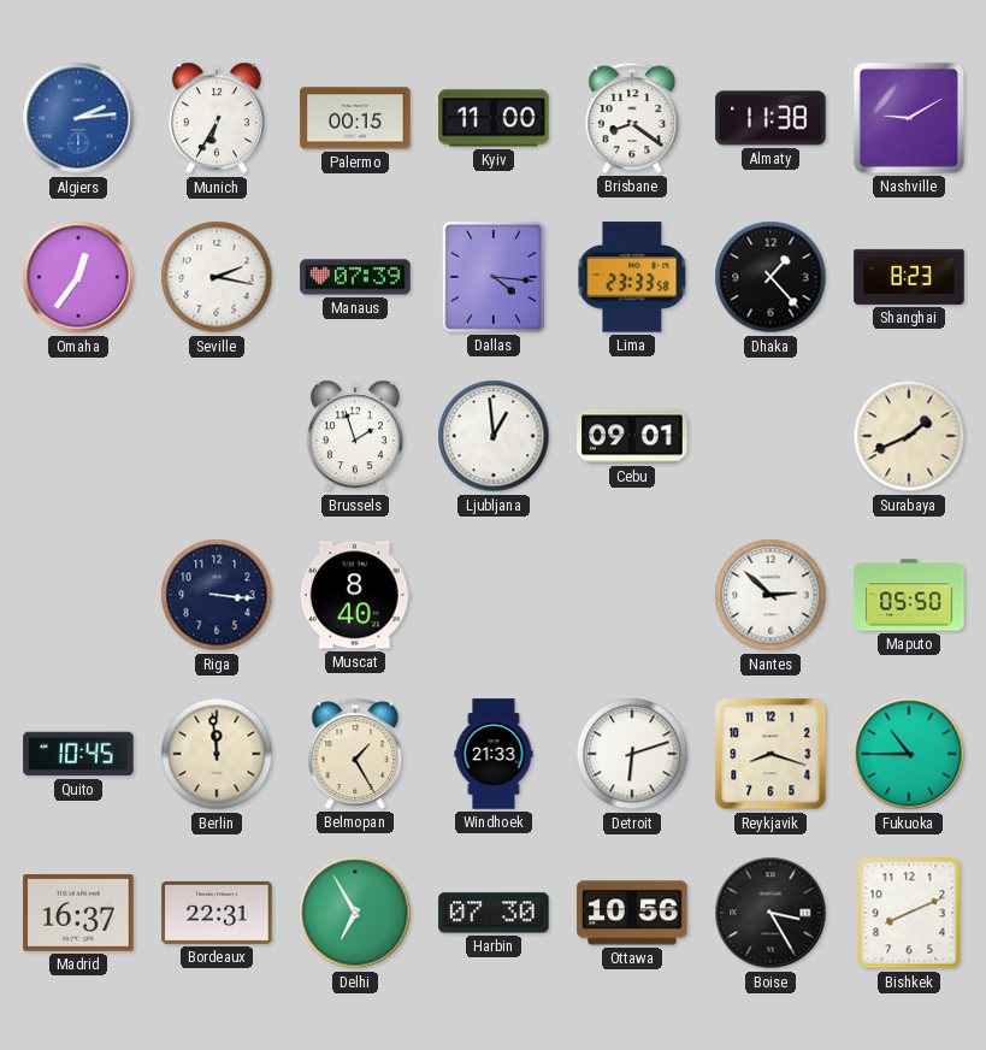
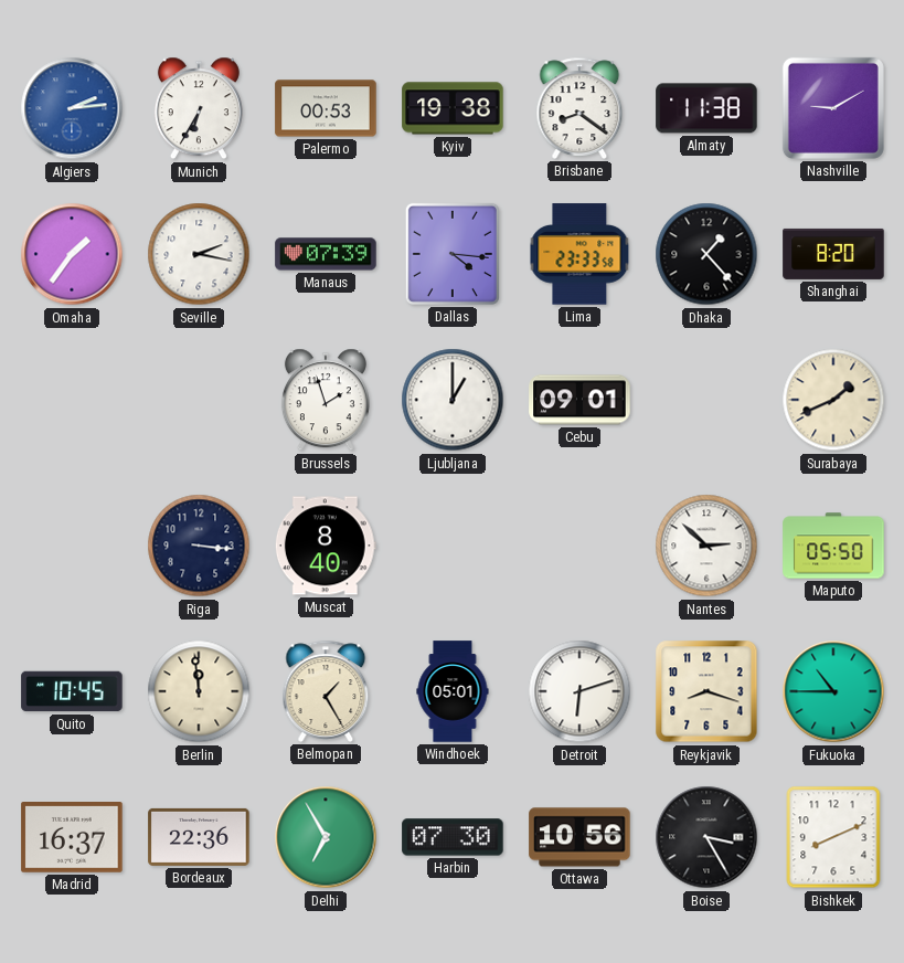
Palermo: 00:15 -> 00:53
Kyiv: 11:00 -> 19:38
Omaha: 12:36 -> 1:36
Shanghai: 8:23 -> 8:20
Ljubljana: 12:59 -> 1:00
Windhoek: 21:33 -> 05:01
Bordeaux: 22:31 -> 22:36
